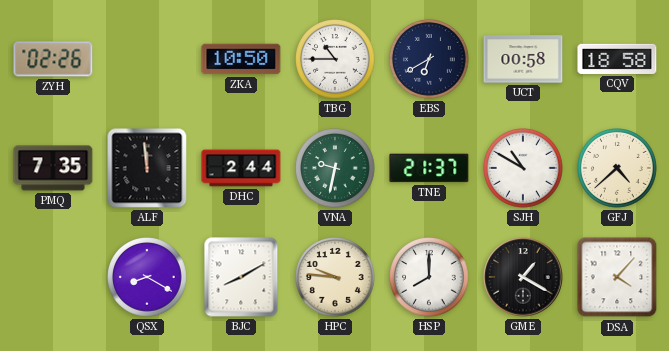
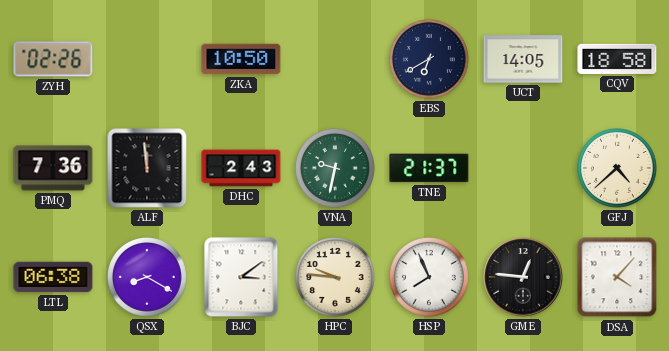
TBG: 10:45 -> none
UCT: 00:58 -> 14:05
PMQ: 7:35 -> 7:36
DHC: 2:44 -> 2:43
SJH: 10:50 -> none
LTL: none -> 06:38
BJC: 8:10 -> 3:09
HSP: 8:00 -> 7:56
GME: 1:20 -> 12:46
